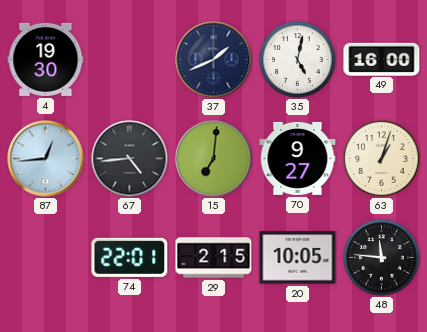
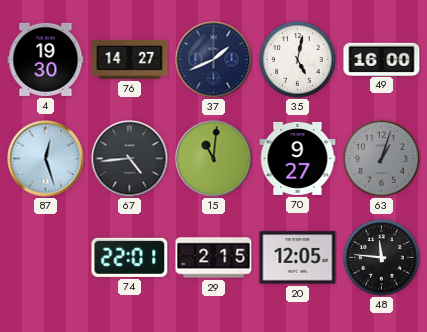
76: none -> 14:27
87: 12:44 -> 12:27
15: 7:01 -> 11:01
63 dial: cream -> grey
20: 10:05 -> 12:05
